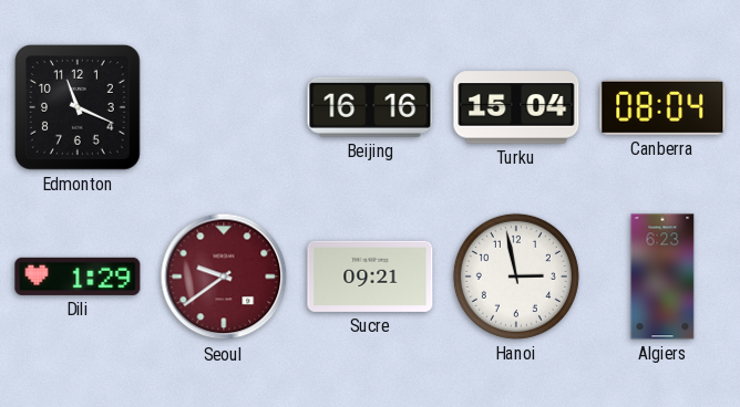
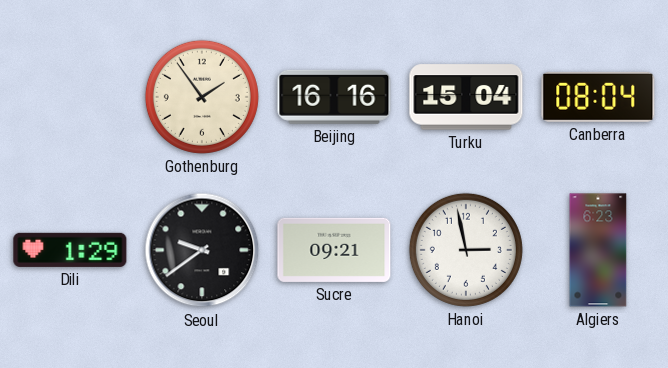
Edmonton: 11:19 -> none
Gothenburg: none -> 1:54
Seoul dial: burgundy -> black
